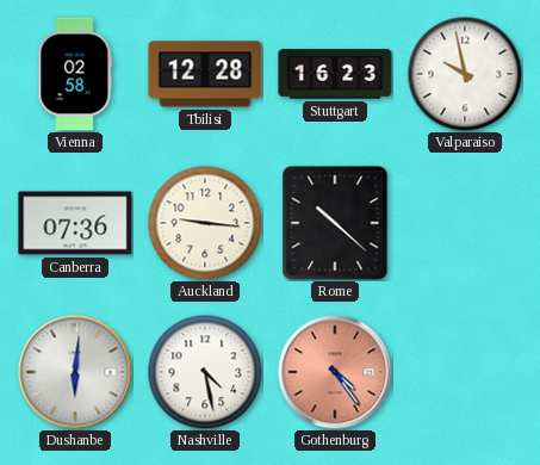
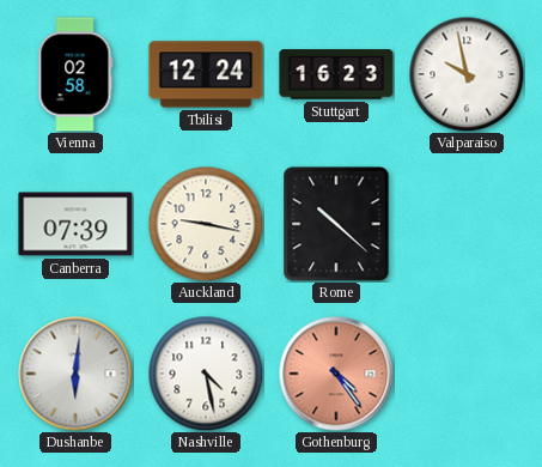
Tbilisi: 12:28 -> 12:24
Canberra: 07:36 -> 07:39
Auckland: 9:16 -> 9:17
